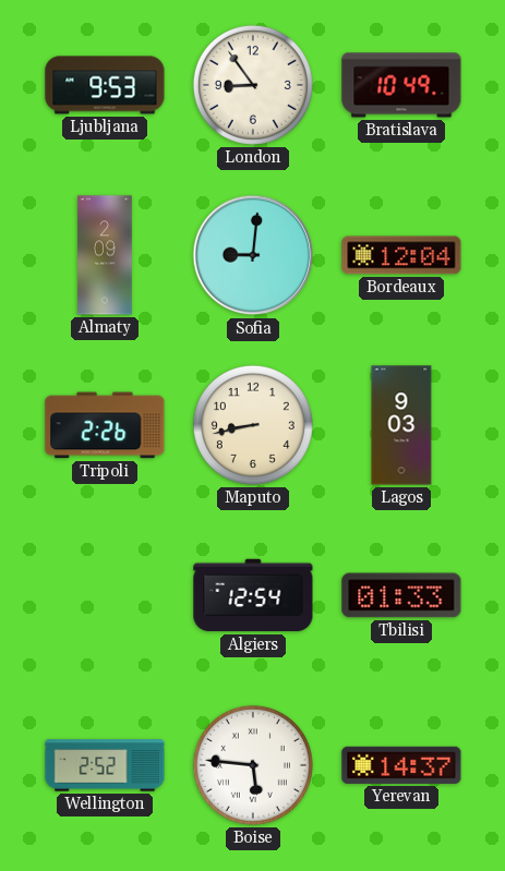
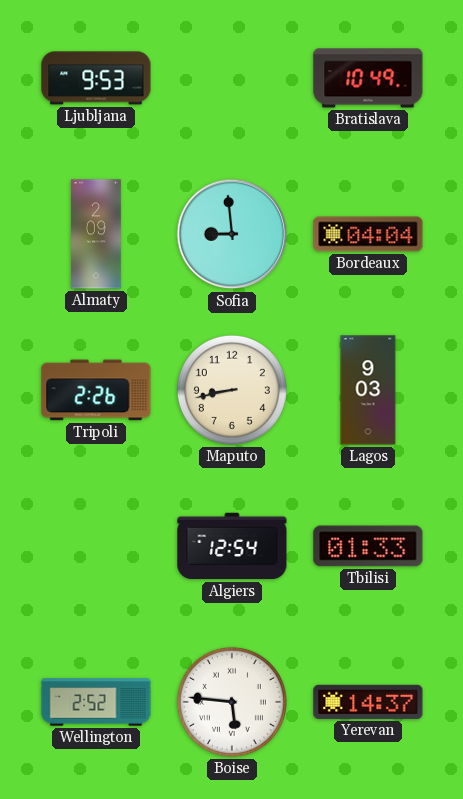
London: 8:54 -> none
Sofia: 9:01 -> 8:59
Bordeaux: 12:04 -> 04:04
